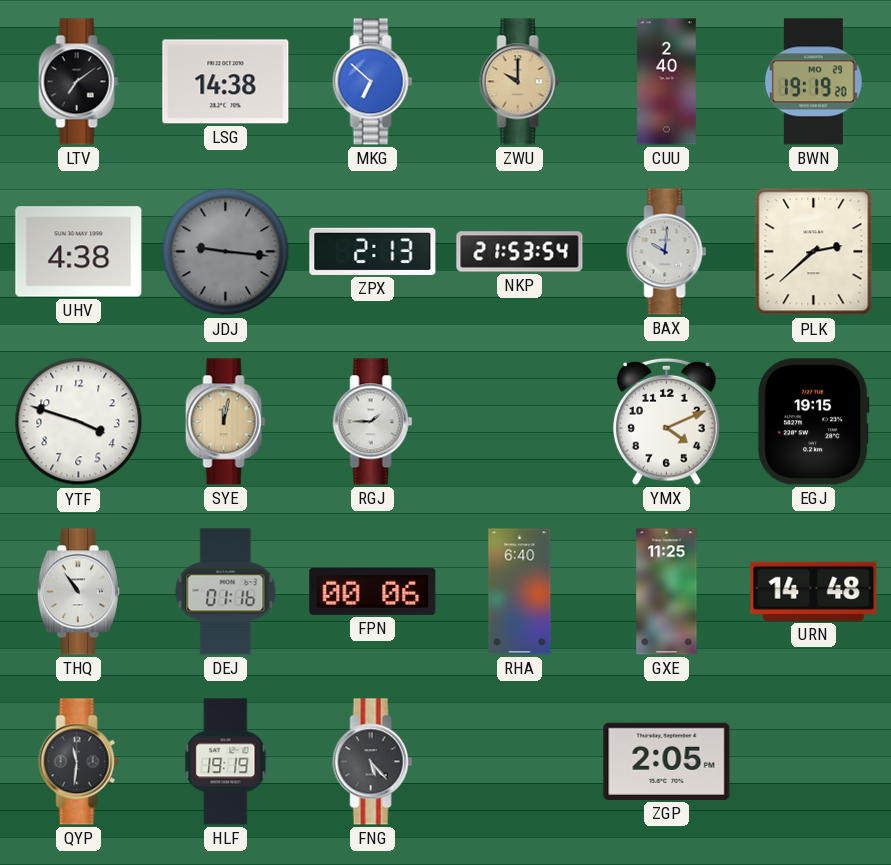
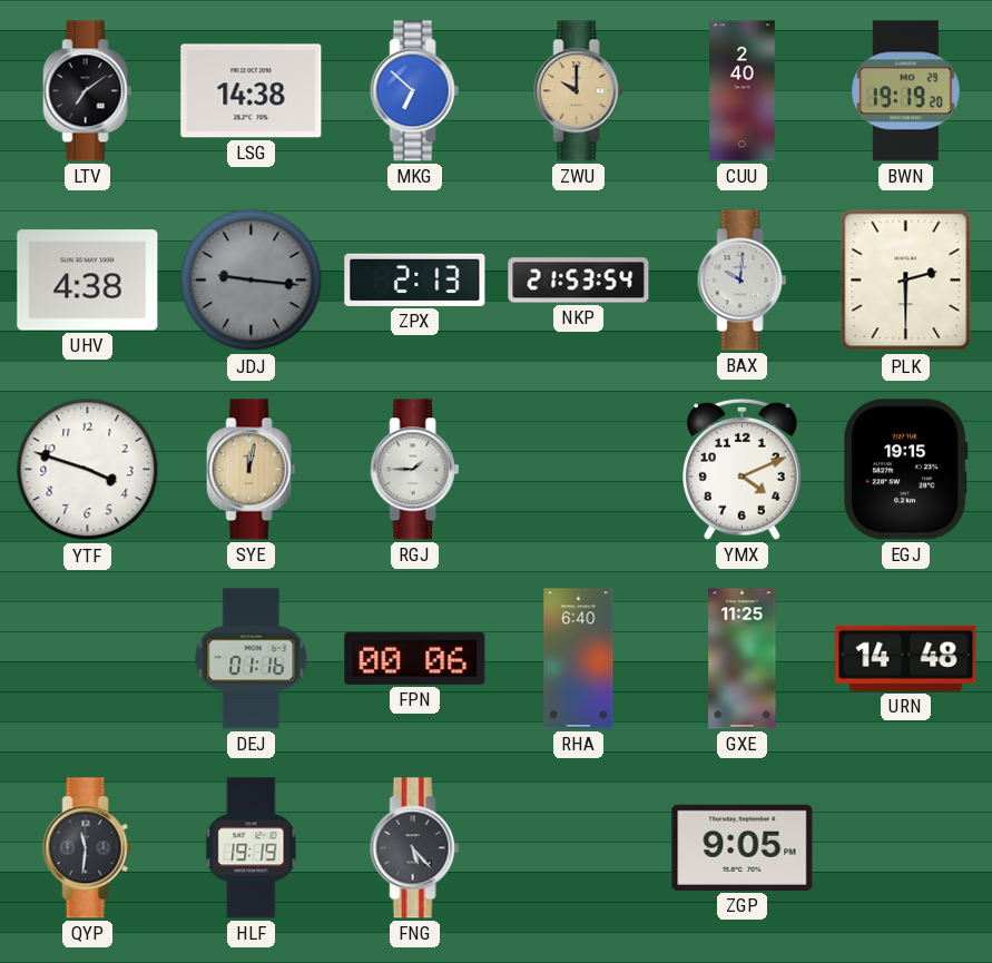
PLK: 2:38 -> 2:30
THQ: 10:54 -> none
ZGP: 2:05 -> 9:05
